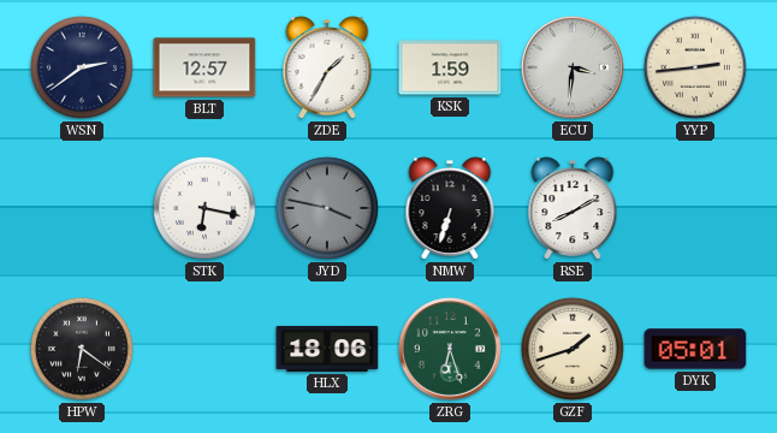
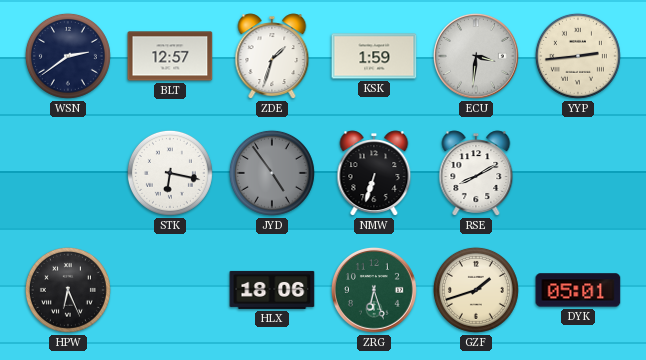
ZDE: 1:35 -> 1:33
JYD: 3:47 -> 4:54
HPW: 6:21 -> 6:26
